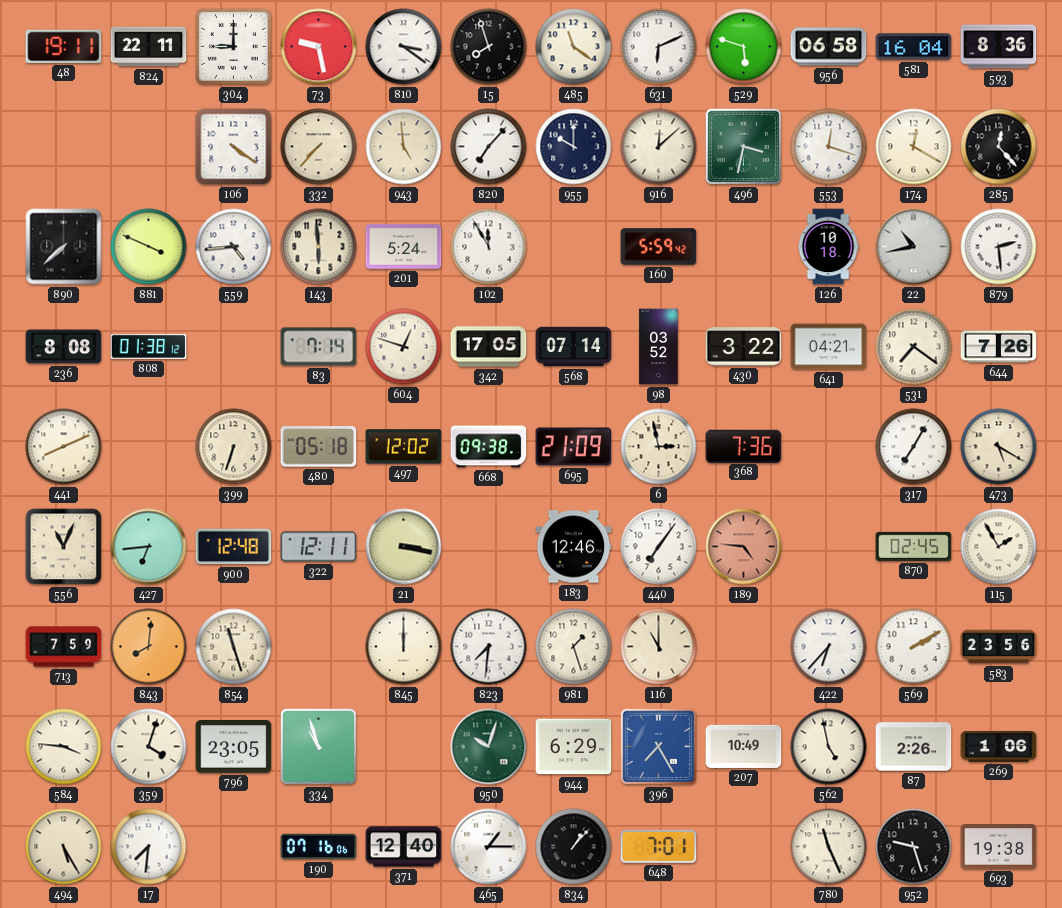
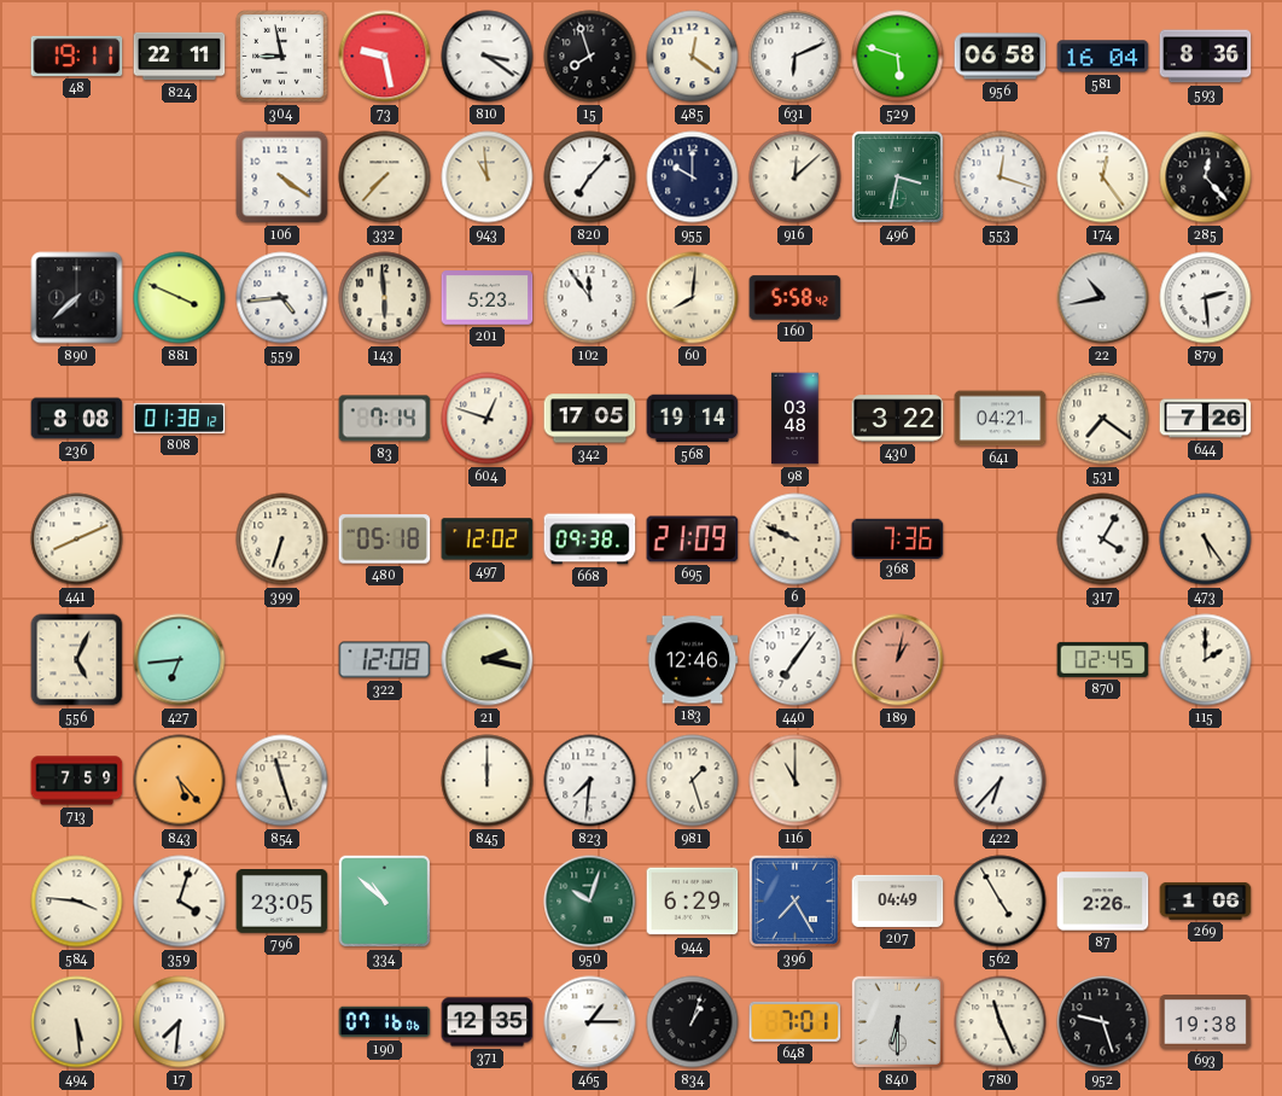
304: 9:00 -> 8:58
485: 11:21 -> 12:21
943: 4:59 -> 10:59
174: 12:20 -> 12:24
201: 5:24 -> 5:23
102: 11:55 -> 11:54
60: none -> 8:01
160: 5:59 -> 5:58
126: 10:18 -> none
568: 07:14 -> 19:14
98: 03:52 -> 03:48
6: 2:58 -> 9:49
317: 7:05 -> 4:05
473: 5:20 -> 5:24
556: 11:04 -> 5:04
900: 12:48 -> none
322: 12:11 -> 12:08
21: 3:17 -> 2:17
189: 4:46 -> 1:02
115: 1:55 -> 2:00
843: 8:01 -> 5:23
569: 2:10 -> none
583: 23:56 -> none
334: 10:57 -> 10:52
207: 10:49 -> 04:49
562: 4:58 -> 4:55
494: 5:25 -> 5:29
371: 12:40 -> 12:35
834: 1:07 -> 1:03
840: none -> 6:30
